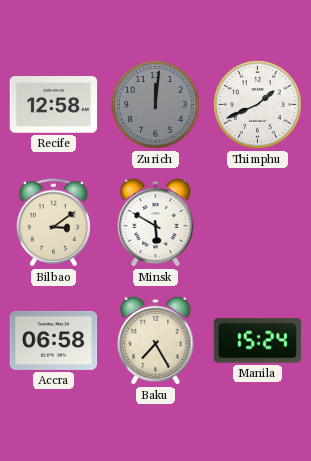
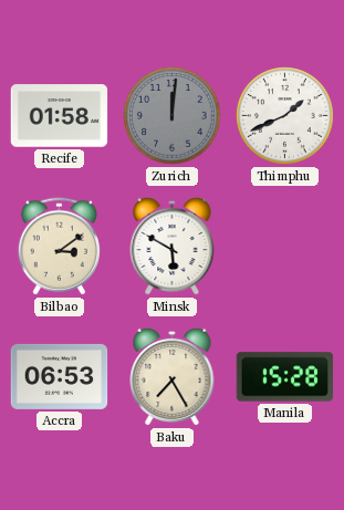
Recife: 12:58 -> 01:58
Accra: 06:58 -> 06:53
Manila: 15:24 -> 15:28
